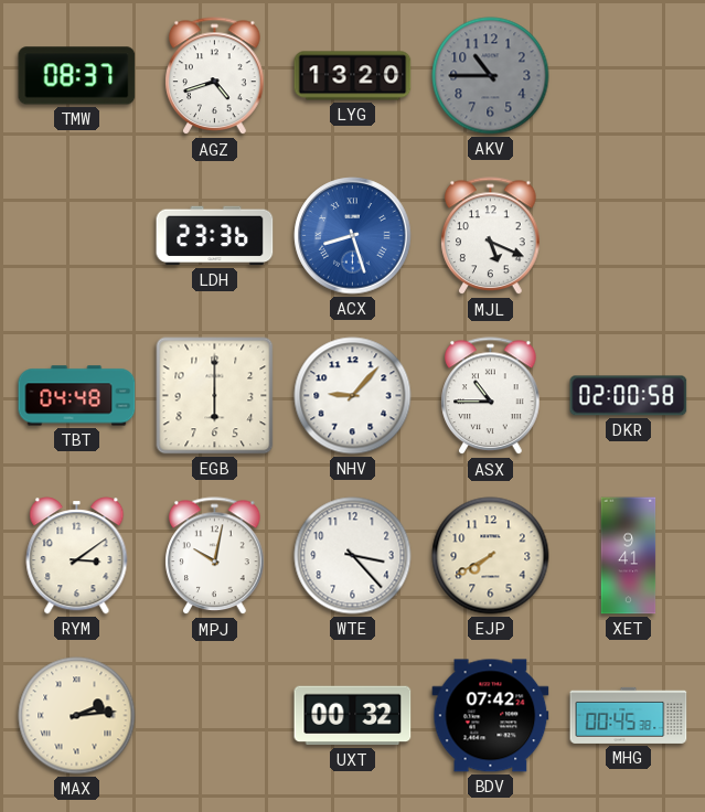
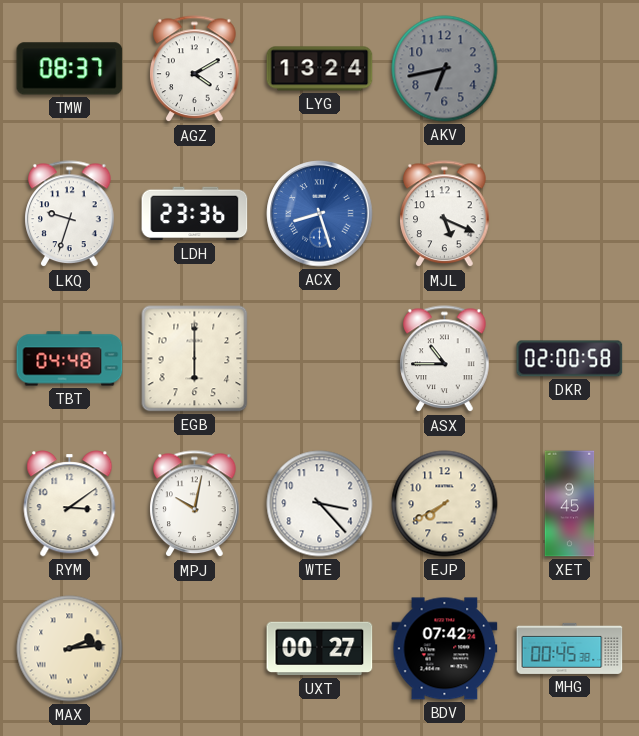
AGZ: 4:42 -> 4:10
LYG: 13:20 -> 13:24
AKV: 10:45 -> 6:43
LKQ: none -> 9:33
NHV: 9:07 -> none
XET: 9:41 -> 9:45
UXT: 00:32 -> 00:27
